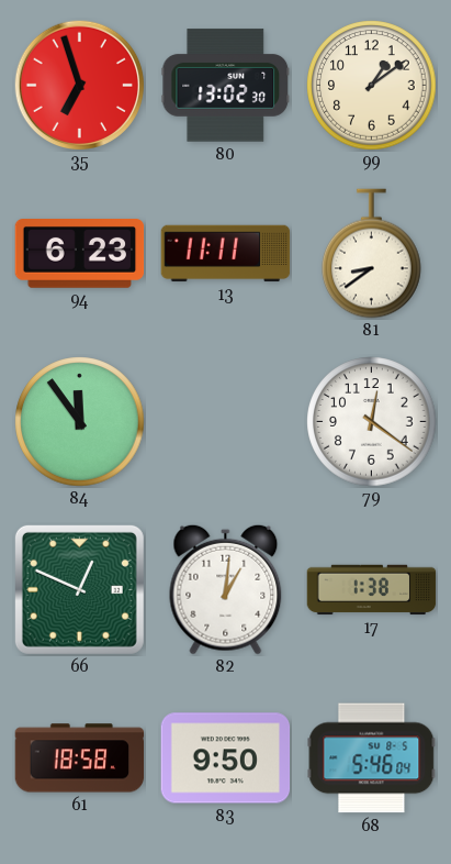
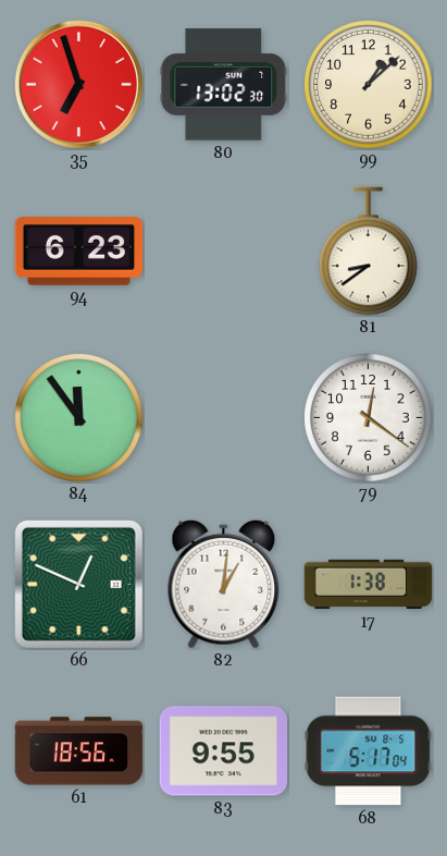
99: 1:09 -> 1:08
13: 11:11 -> none
61: 18:58 -> 18:56
83: 9:50 -> 9:55
68: 5:46 -> 5:17
